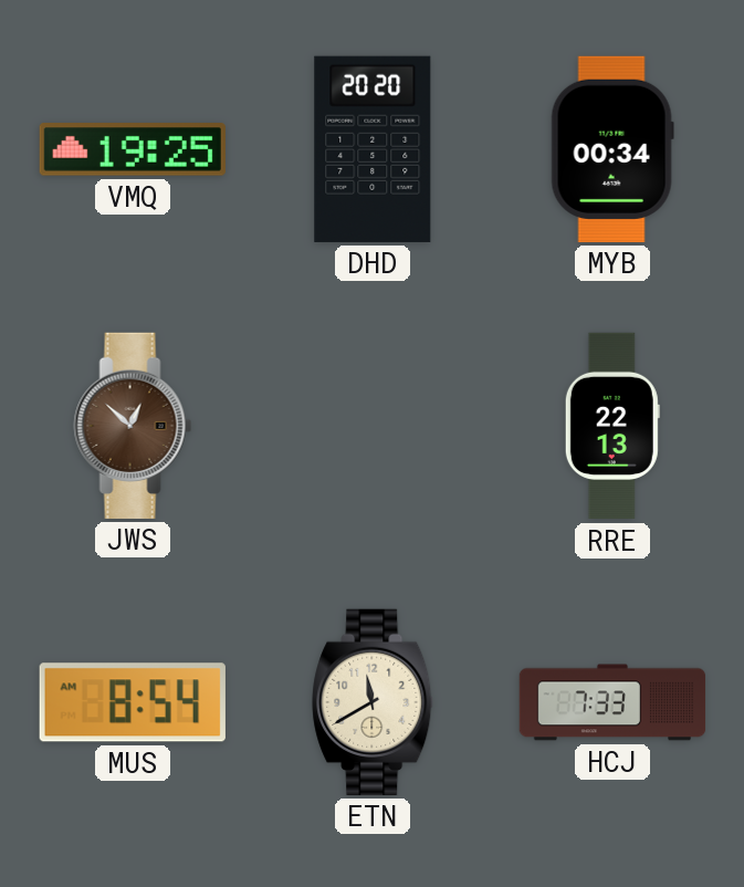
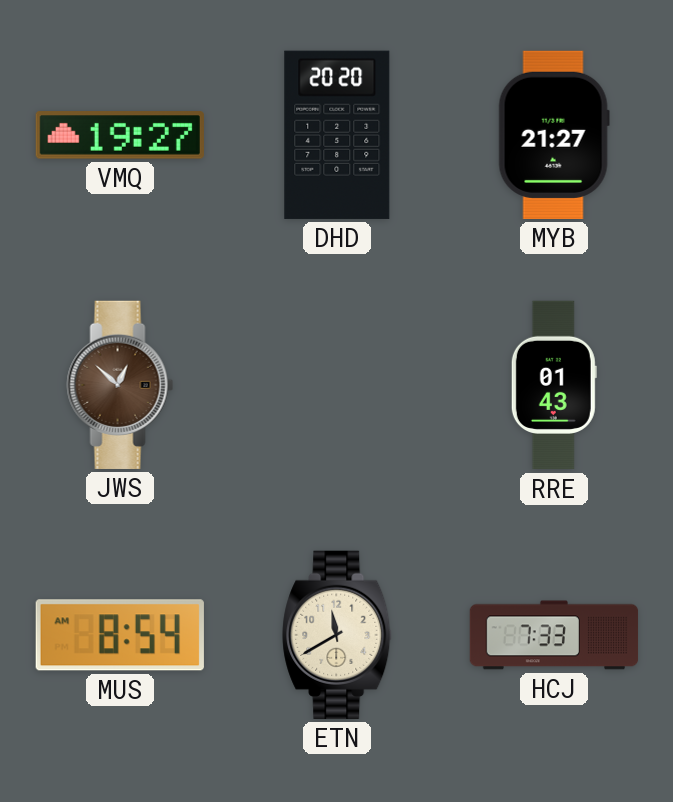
VMQ: 19:25 -> 19:27
MYB: 00:34 -> 21:27
RRE: 22:13 -> 01:43
